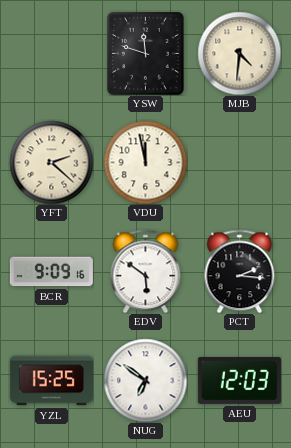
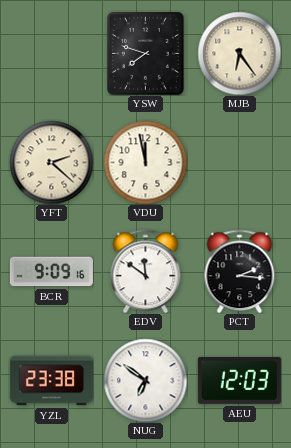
YSW: 11:48 -> 7:48
MJB: 4:31 -> 6:24
EDV: 5:51 -> 11:51
YZL: 15:25 -> 23:38
